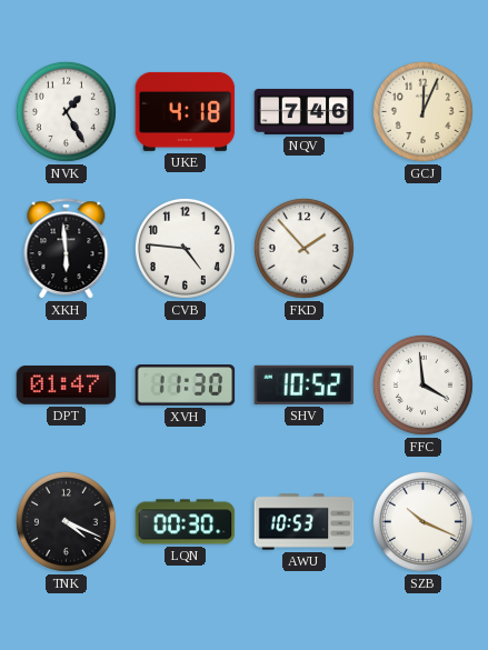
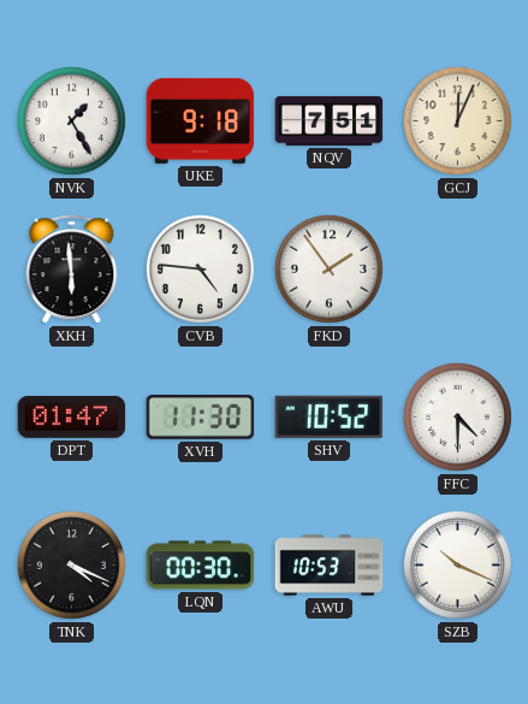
UKE: 4:18 -> 9:18
NQV: 7:46 -> 7:51
FKD: 1:53 -> 1:54
FFC: 3:59 -> 4:30
